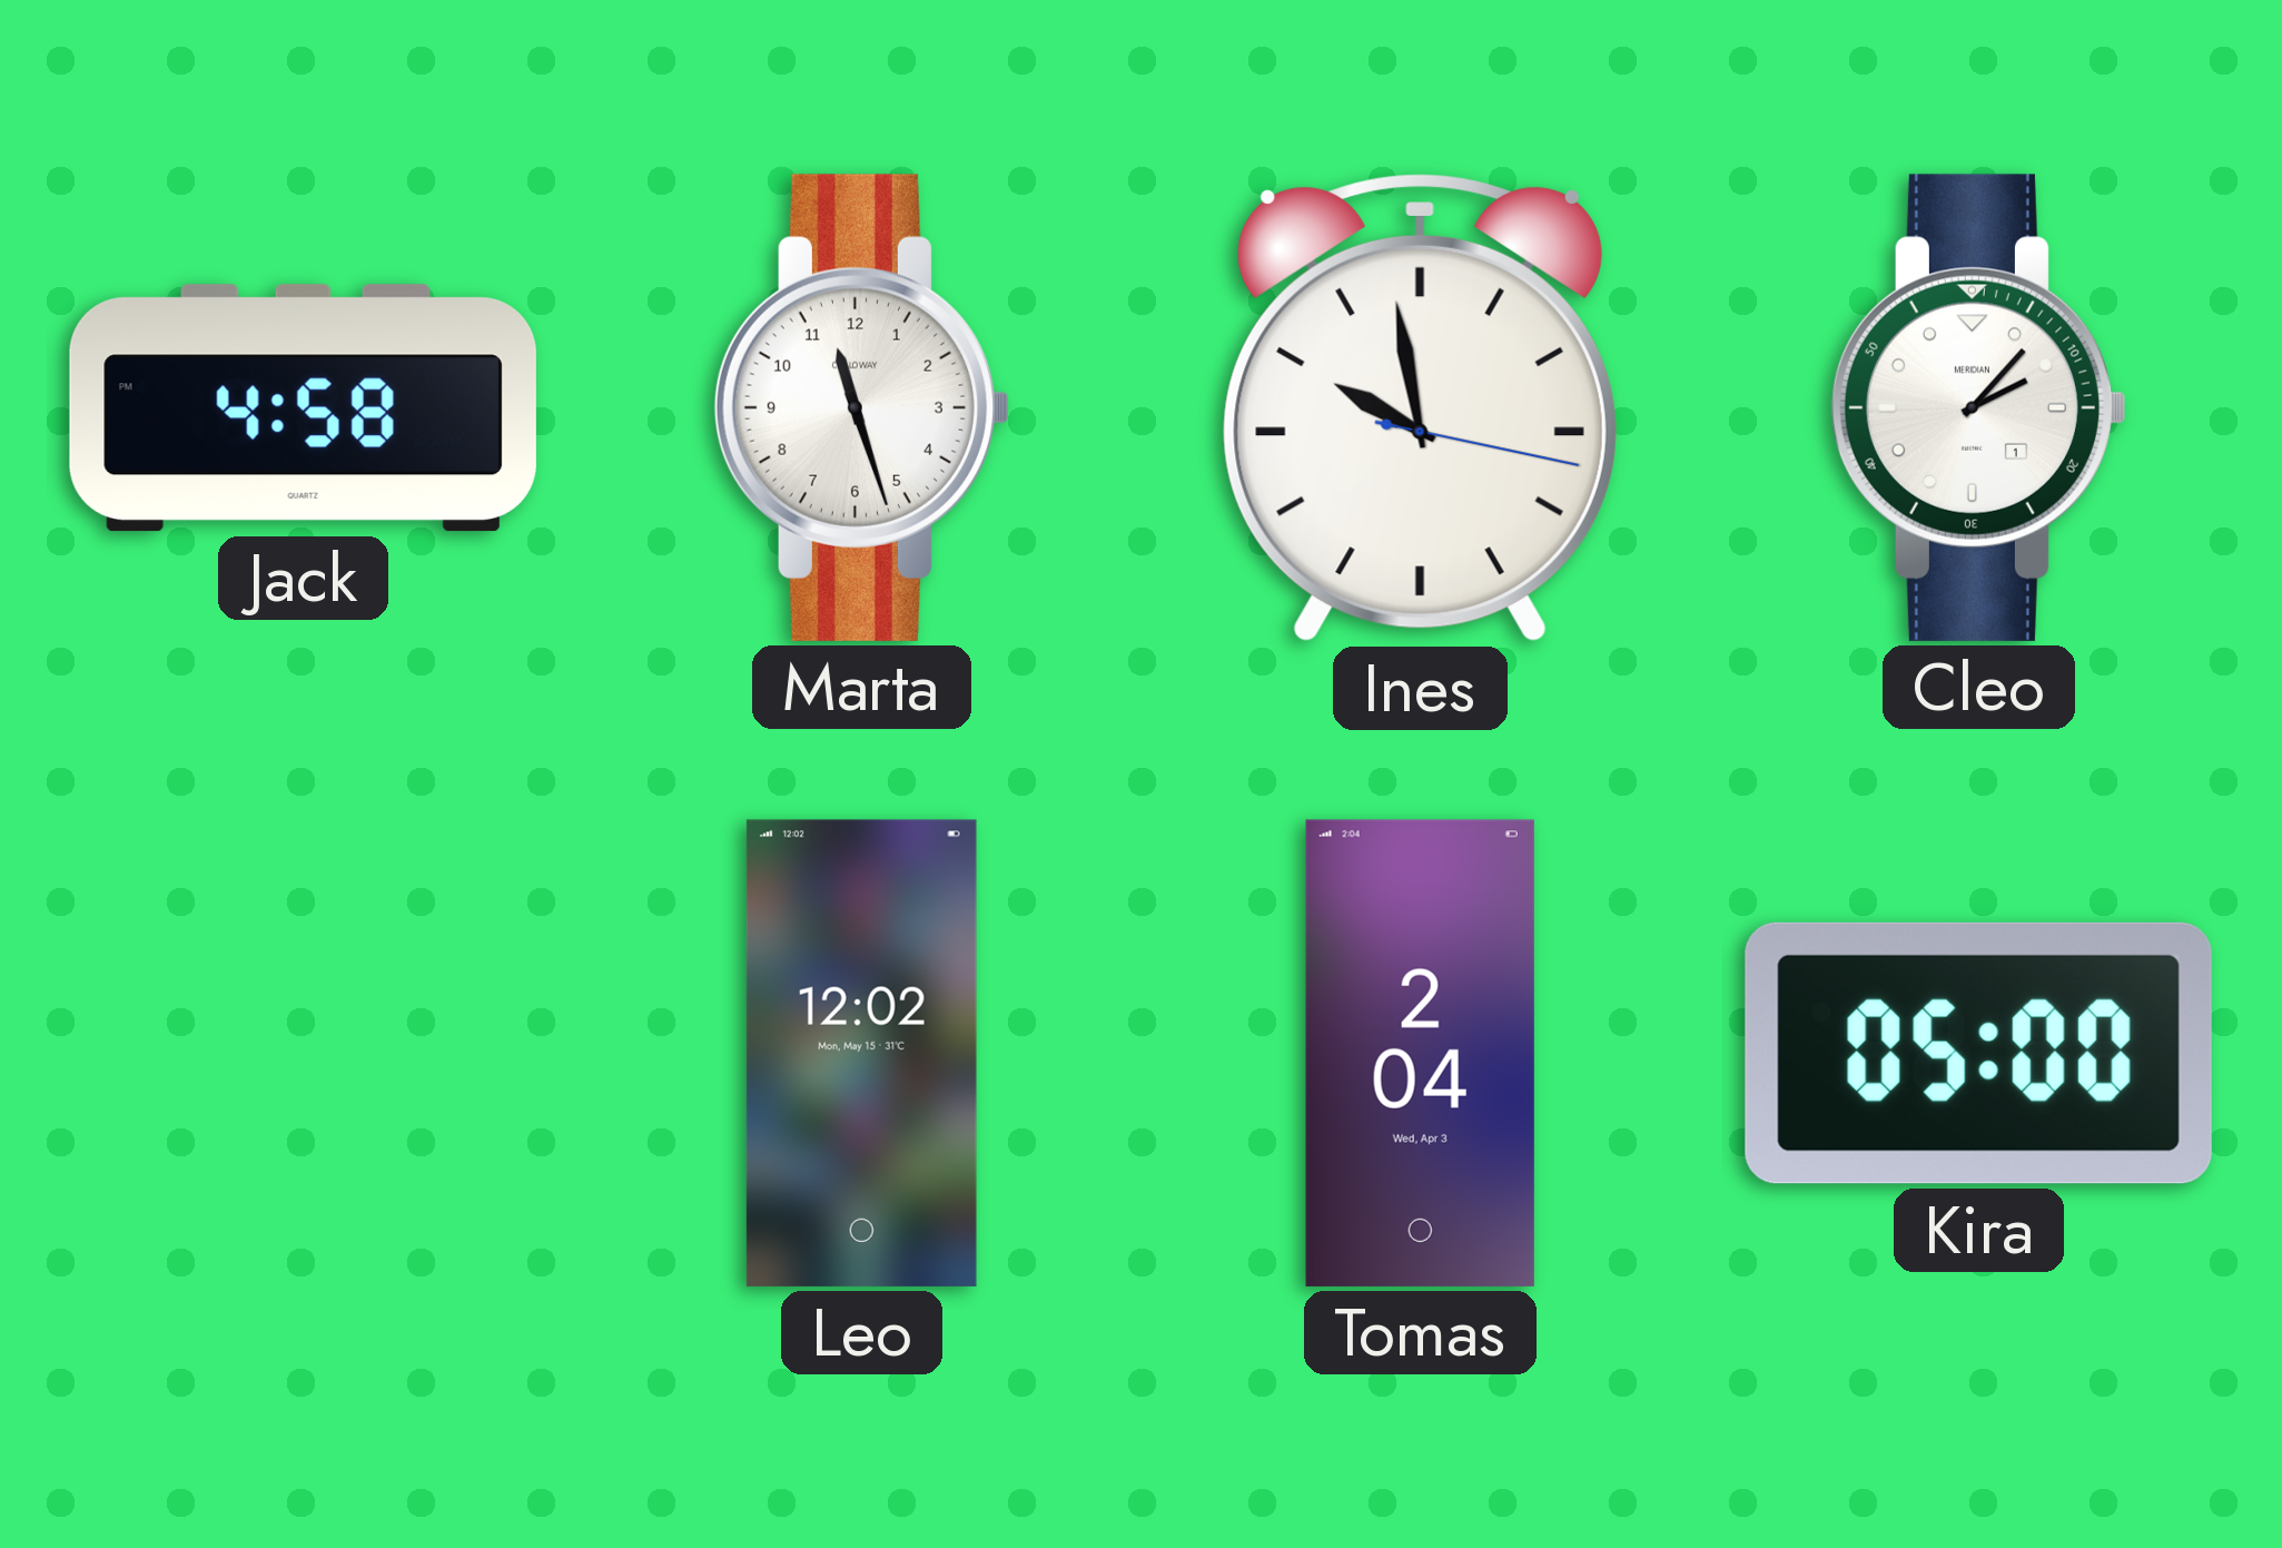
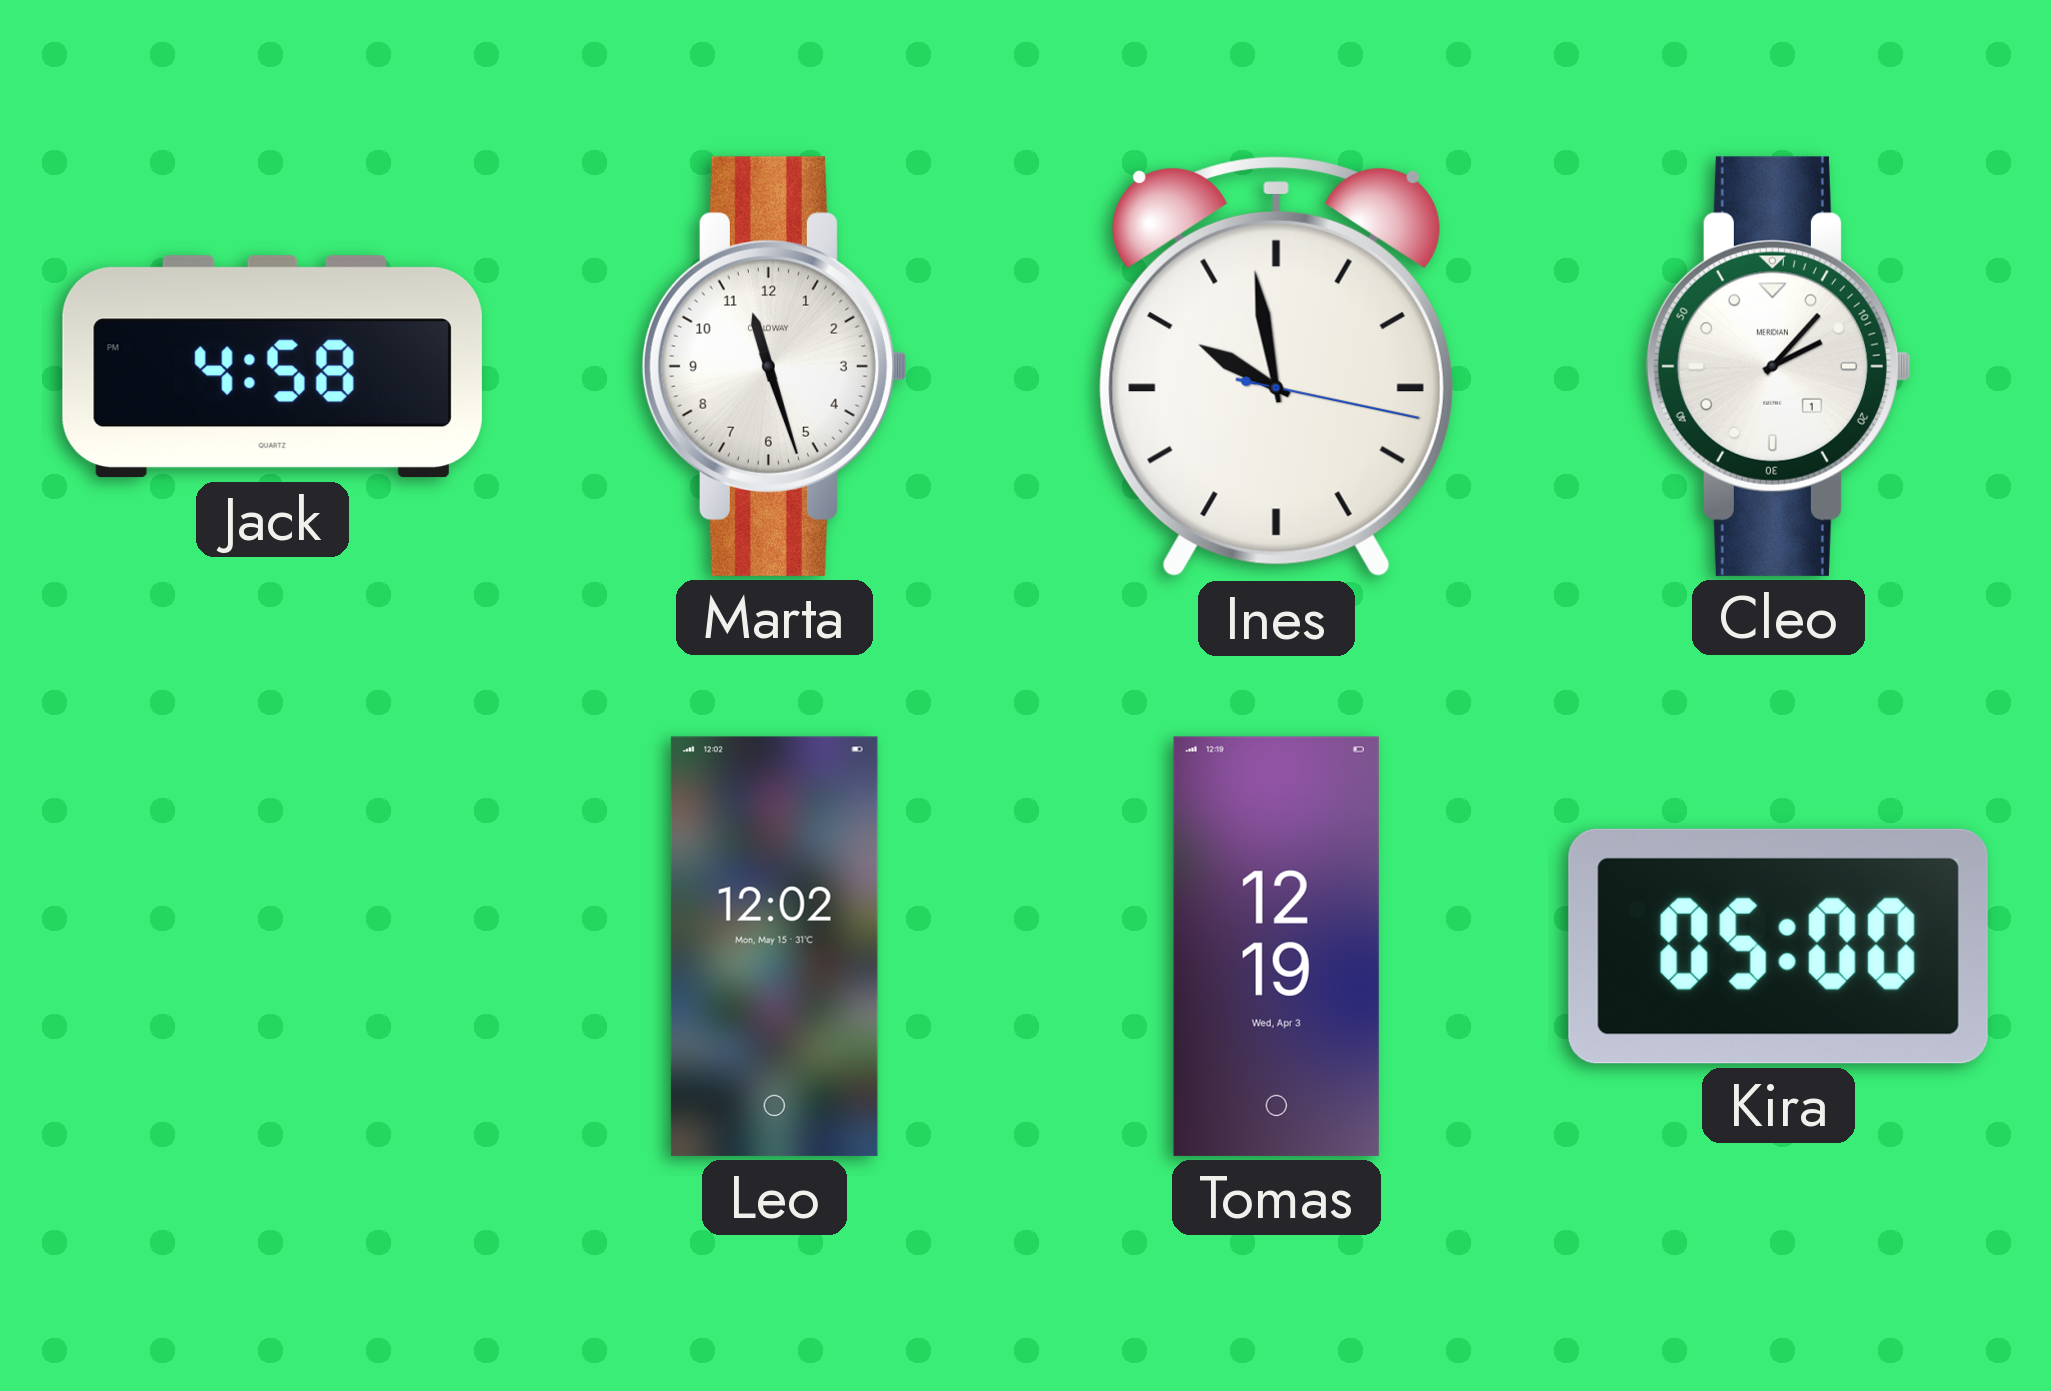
Tomas: 2:04 -> 12:19
